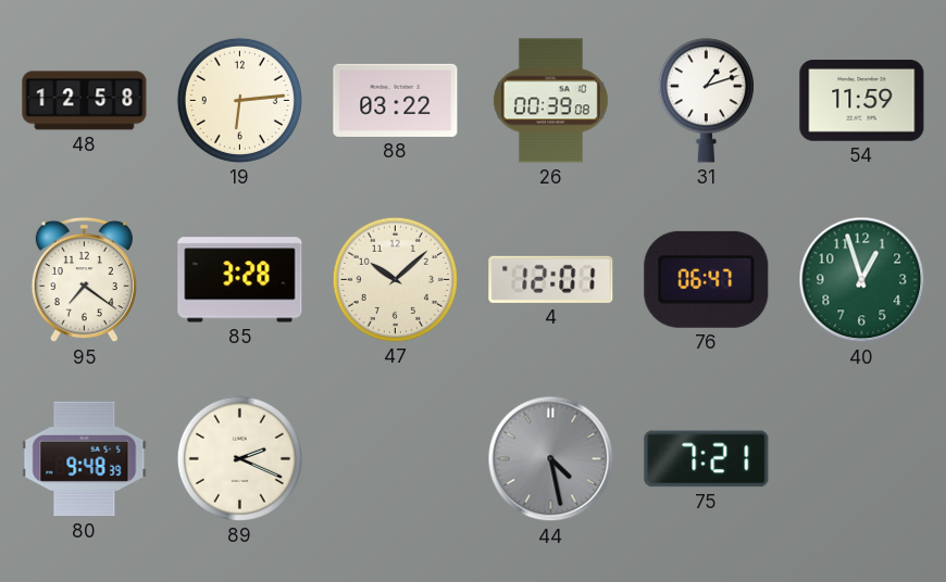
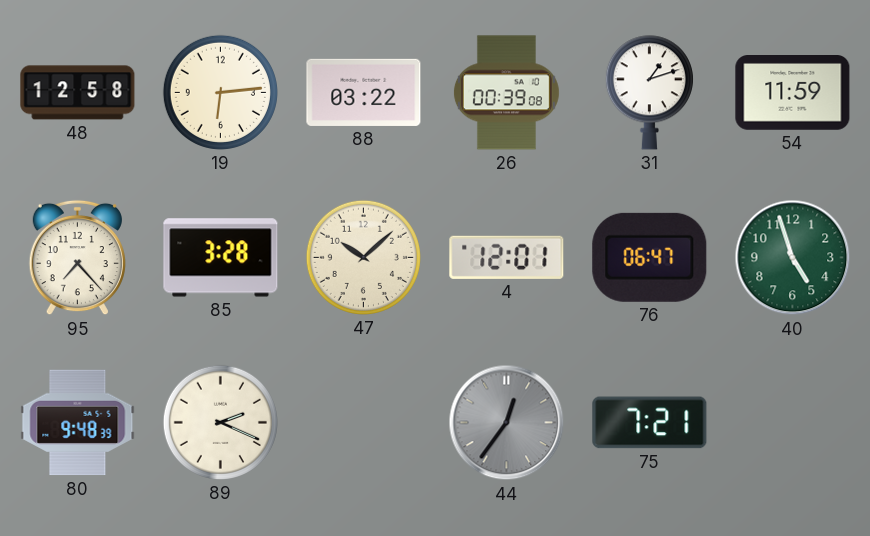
95: 7:21 -> 7:23
40: 12:57 -> 4:57
44: 4:28 -> 12:36
